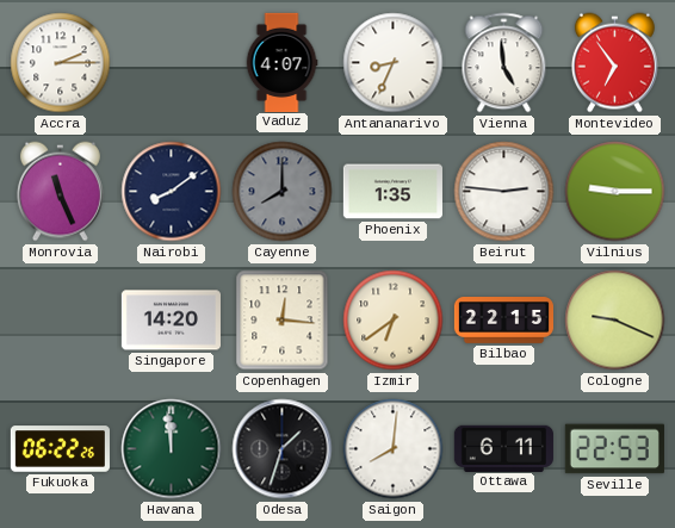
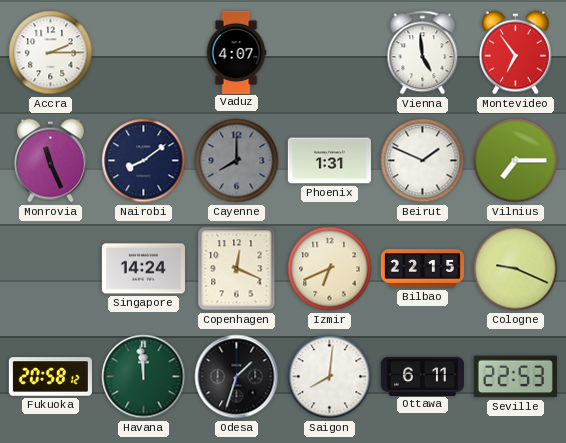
Antananarivo: 8:34 -> none
Phoenix: 1:35 -> 1:31
Beirut: 2:46 -> 1:49
Vilnius: 9:15 -> 7:15
Singapore: 14:20 -> 14:24
Copenhagen: 12:16 -> 12:19
Izmir: 6:39 -> 6:41
Fukuoka: 06:22 -> 20:58
